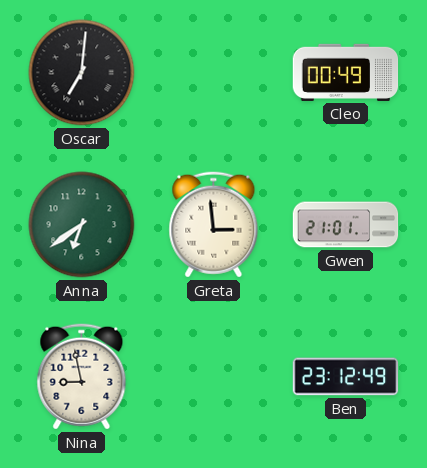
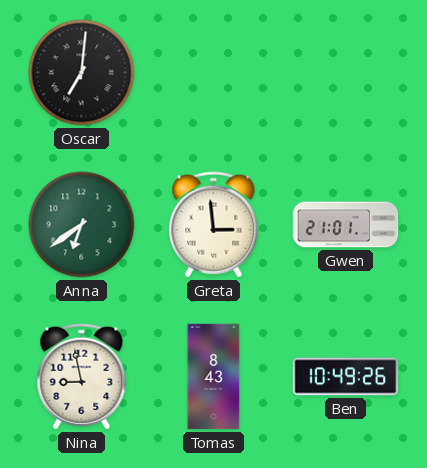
Cleo: 00:49 -> none
Tomas: none -> 8:43
Ben: 23:12 -> 10:49
